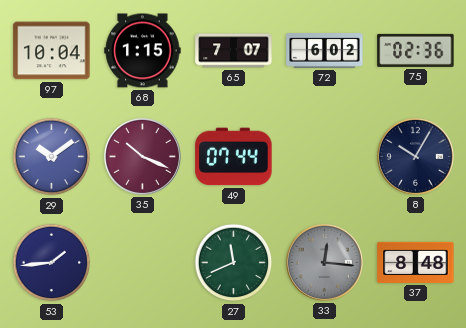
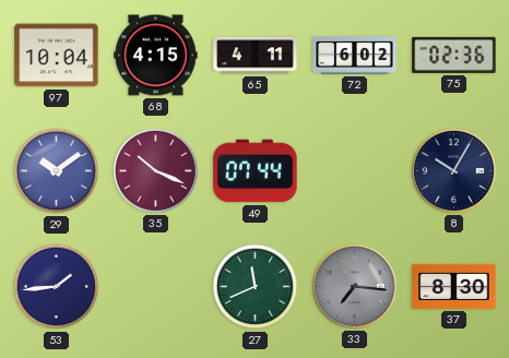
68: 1:15 -> 4:15
65: 7:07 -> 4:11
33: 12:16 -> 7:16
37: 8:48 -> 8:30
